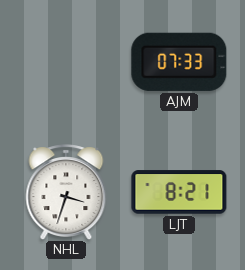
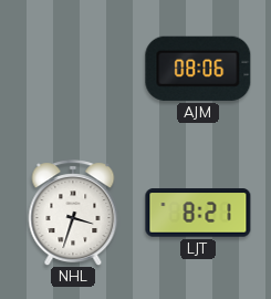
AJM: 07:33 -> 08:06
